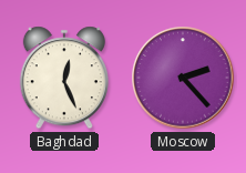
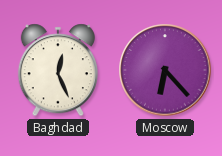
Moscow: 2:23 -> 6:23
